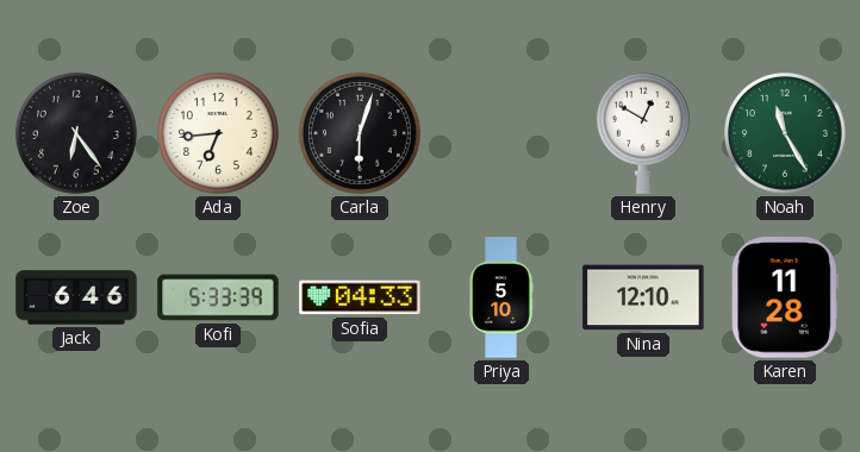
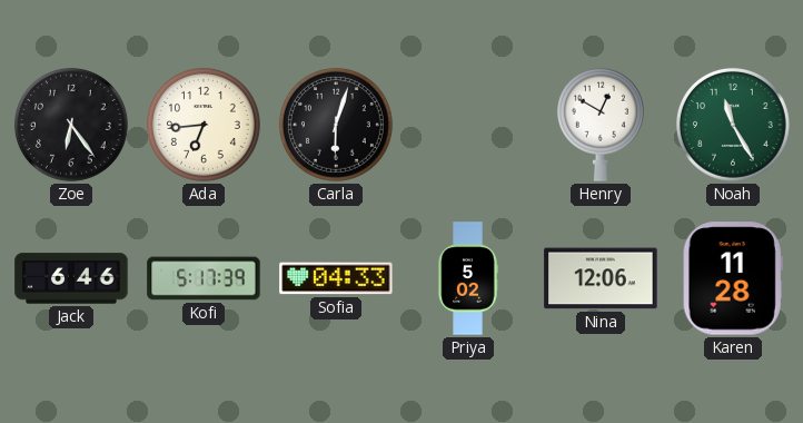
Kofi: 5:33 -> 5:17
Priya: 5:10 -> 5:02
Nina: 12:10 -> 12:06
